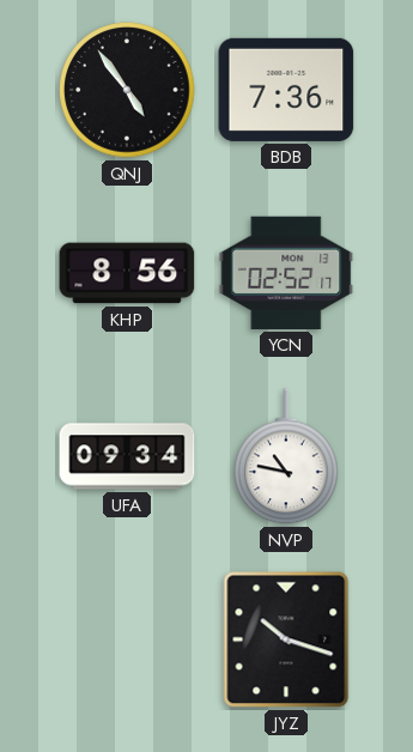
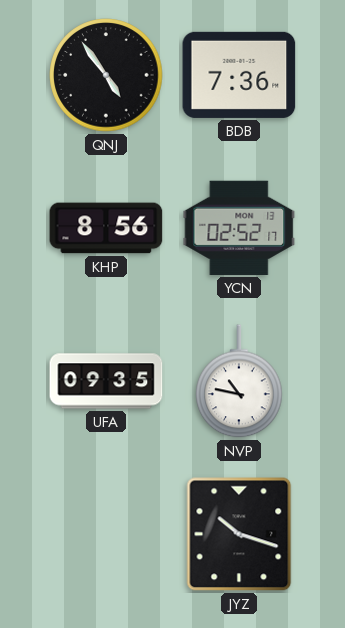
UFA: 09:34 -> 09:35
